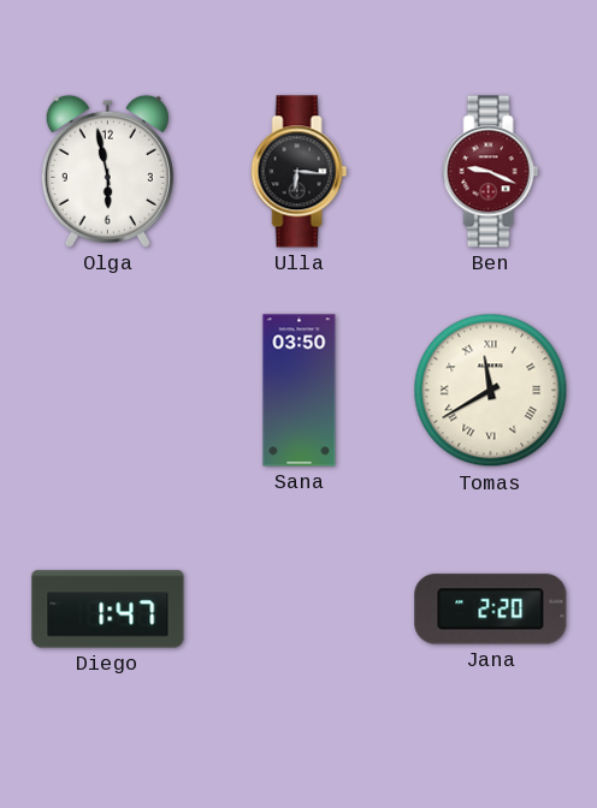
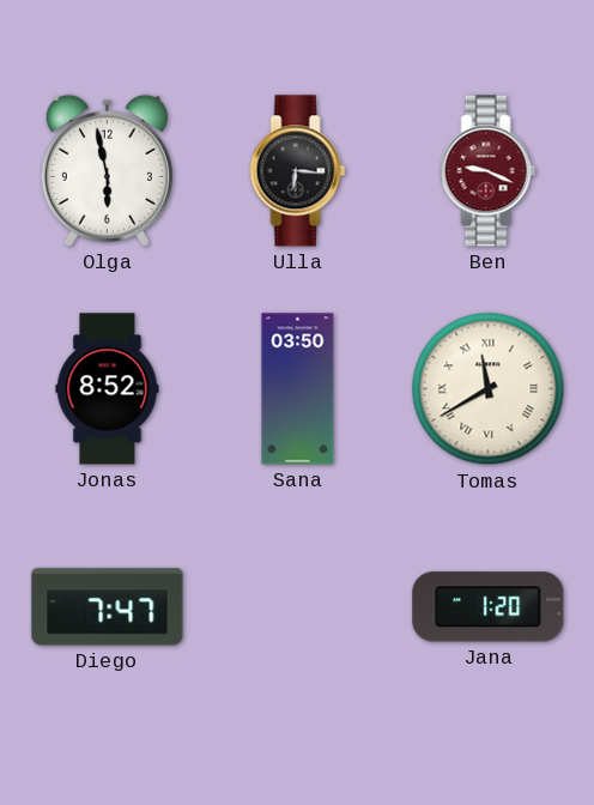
Jonas: none -> 8:52
Diego: 1:47 -> 7:47
Jana: 2:20 -> 1:20
